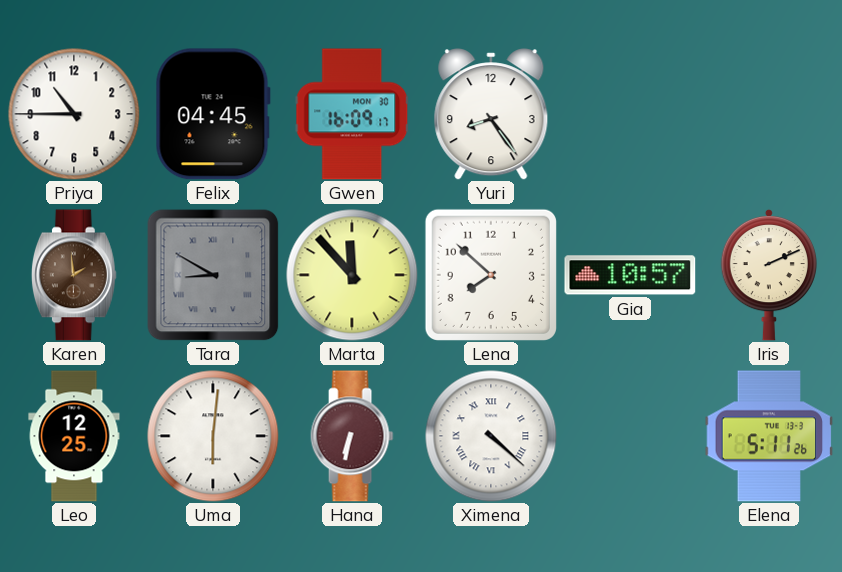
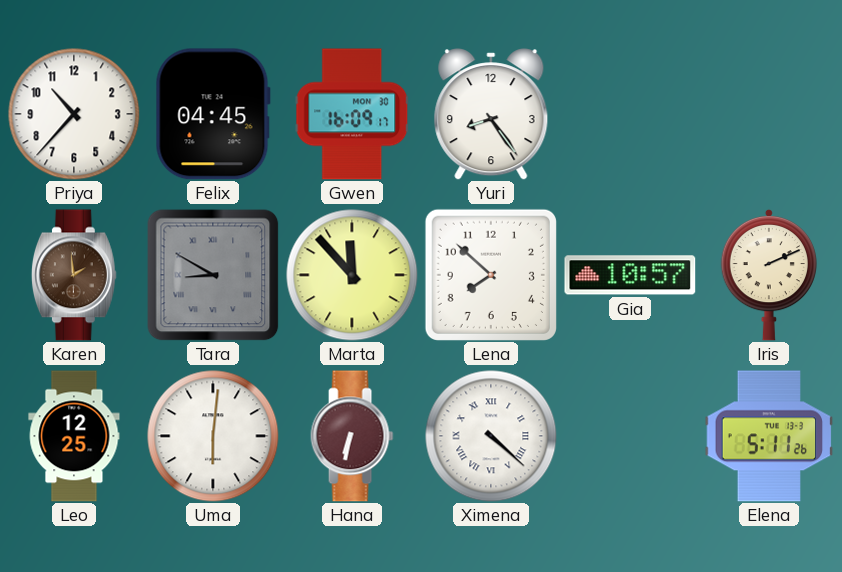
Priya: 10:45 -> 10:37
